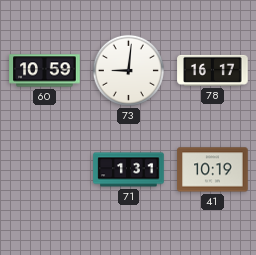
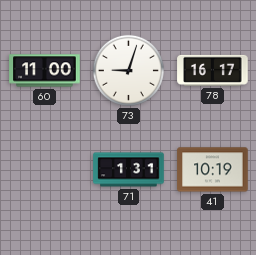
60: 10:59 -> 11:00
73: 9:01 -> 9:03
